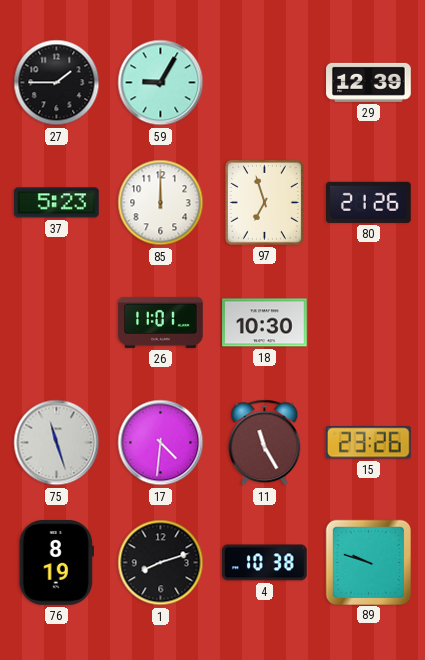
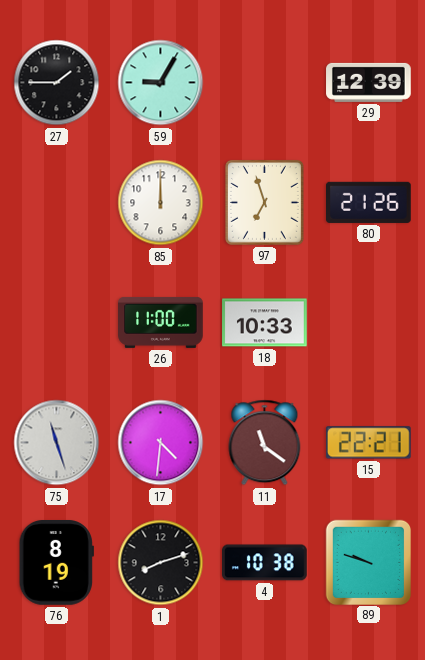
37: 5:23 -> none
26: 11:01 -> 11:00
18: 10:30 -> 10:33
11: 11:25 -> 11:21
15: 23:26 -> 22:21
